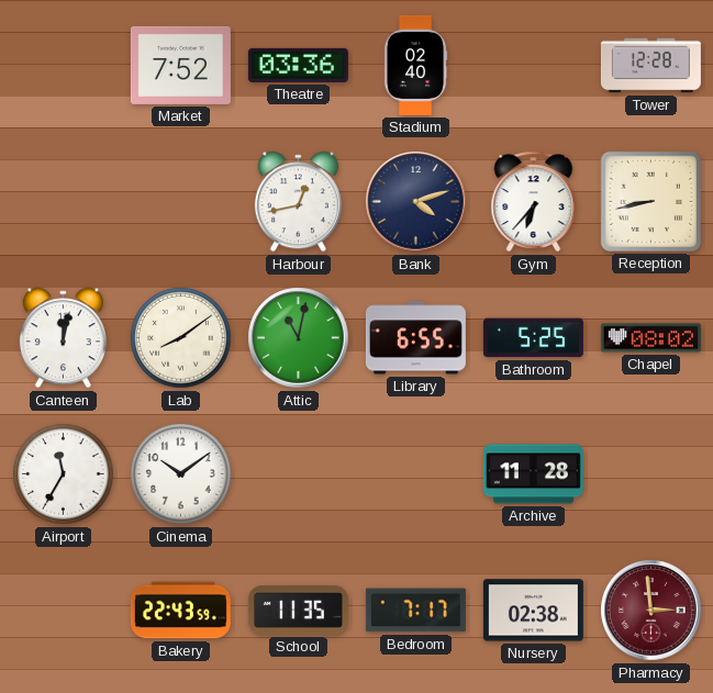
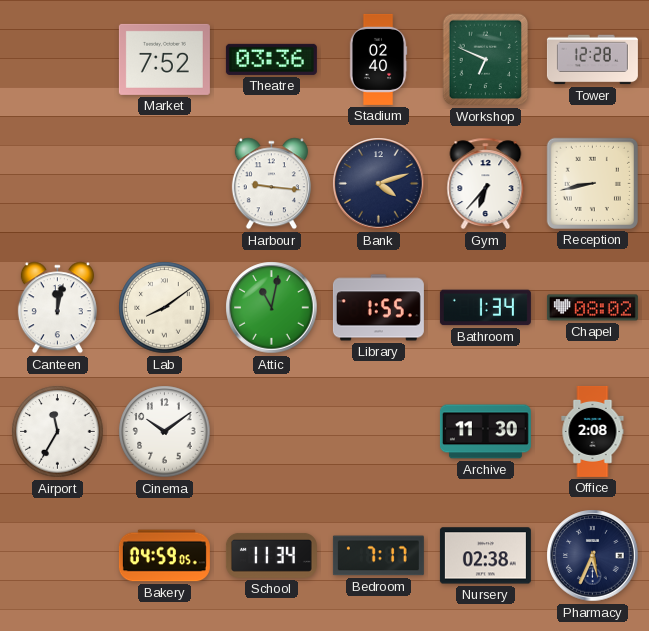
Workshop: none -> 6:49
Harbour: 12:43 -> 9:16
Library: 6:55 -> 1:55
Bathroom: 5:25 -> 1:34
Archive: 11:28 -> 11:30
Office: none -> 2:08
Bakery: 22:43 -> 04:59
School: 11:35 -> 11:34
Pharmacy: 2:59 -> 5:34
Pharmacy dial: burgundy -> navy
